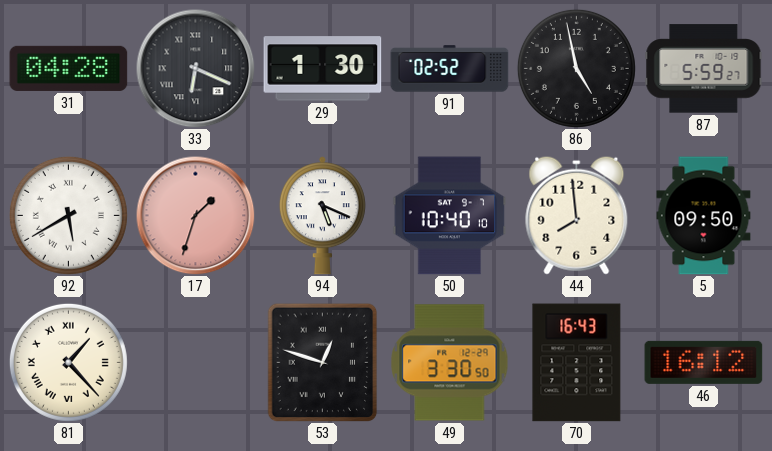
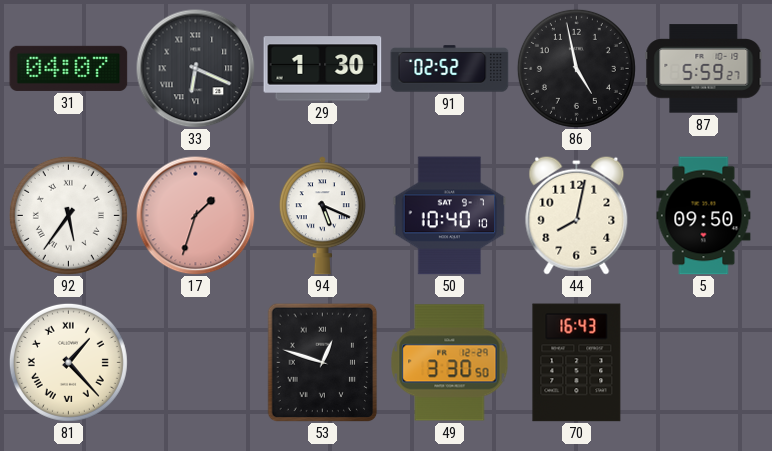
31: 04:28 -> 04:07
92: 5:40 -> 5:36
44: 7:59 -> 8:02
46: 16:12 -> none
